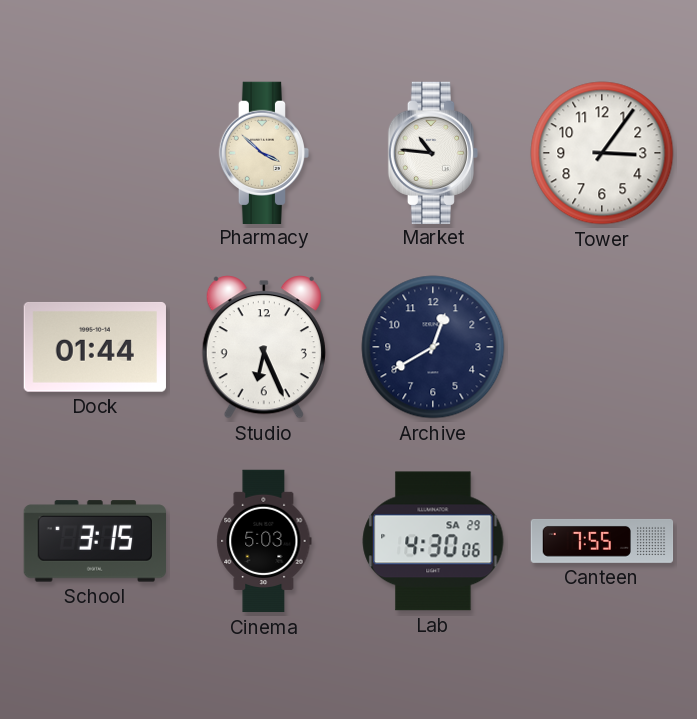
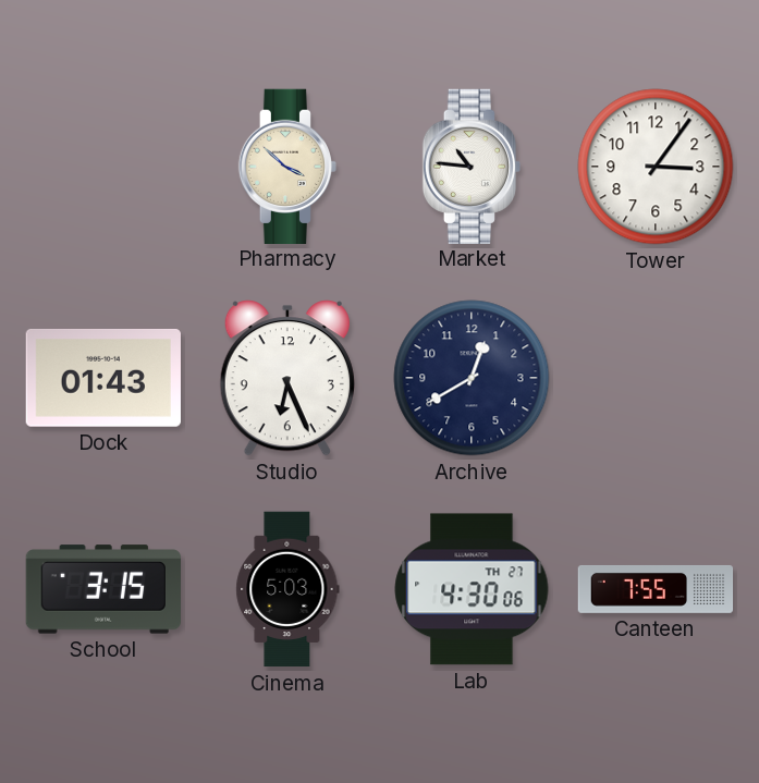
Dock: 01:44 -> 01:43
Lab date: SA 29 -> TH 27
